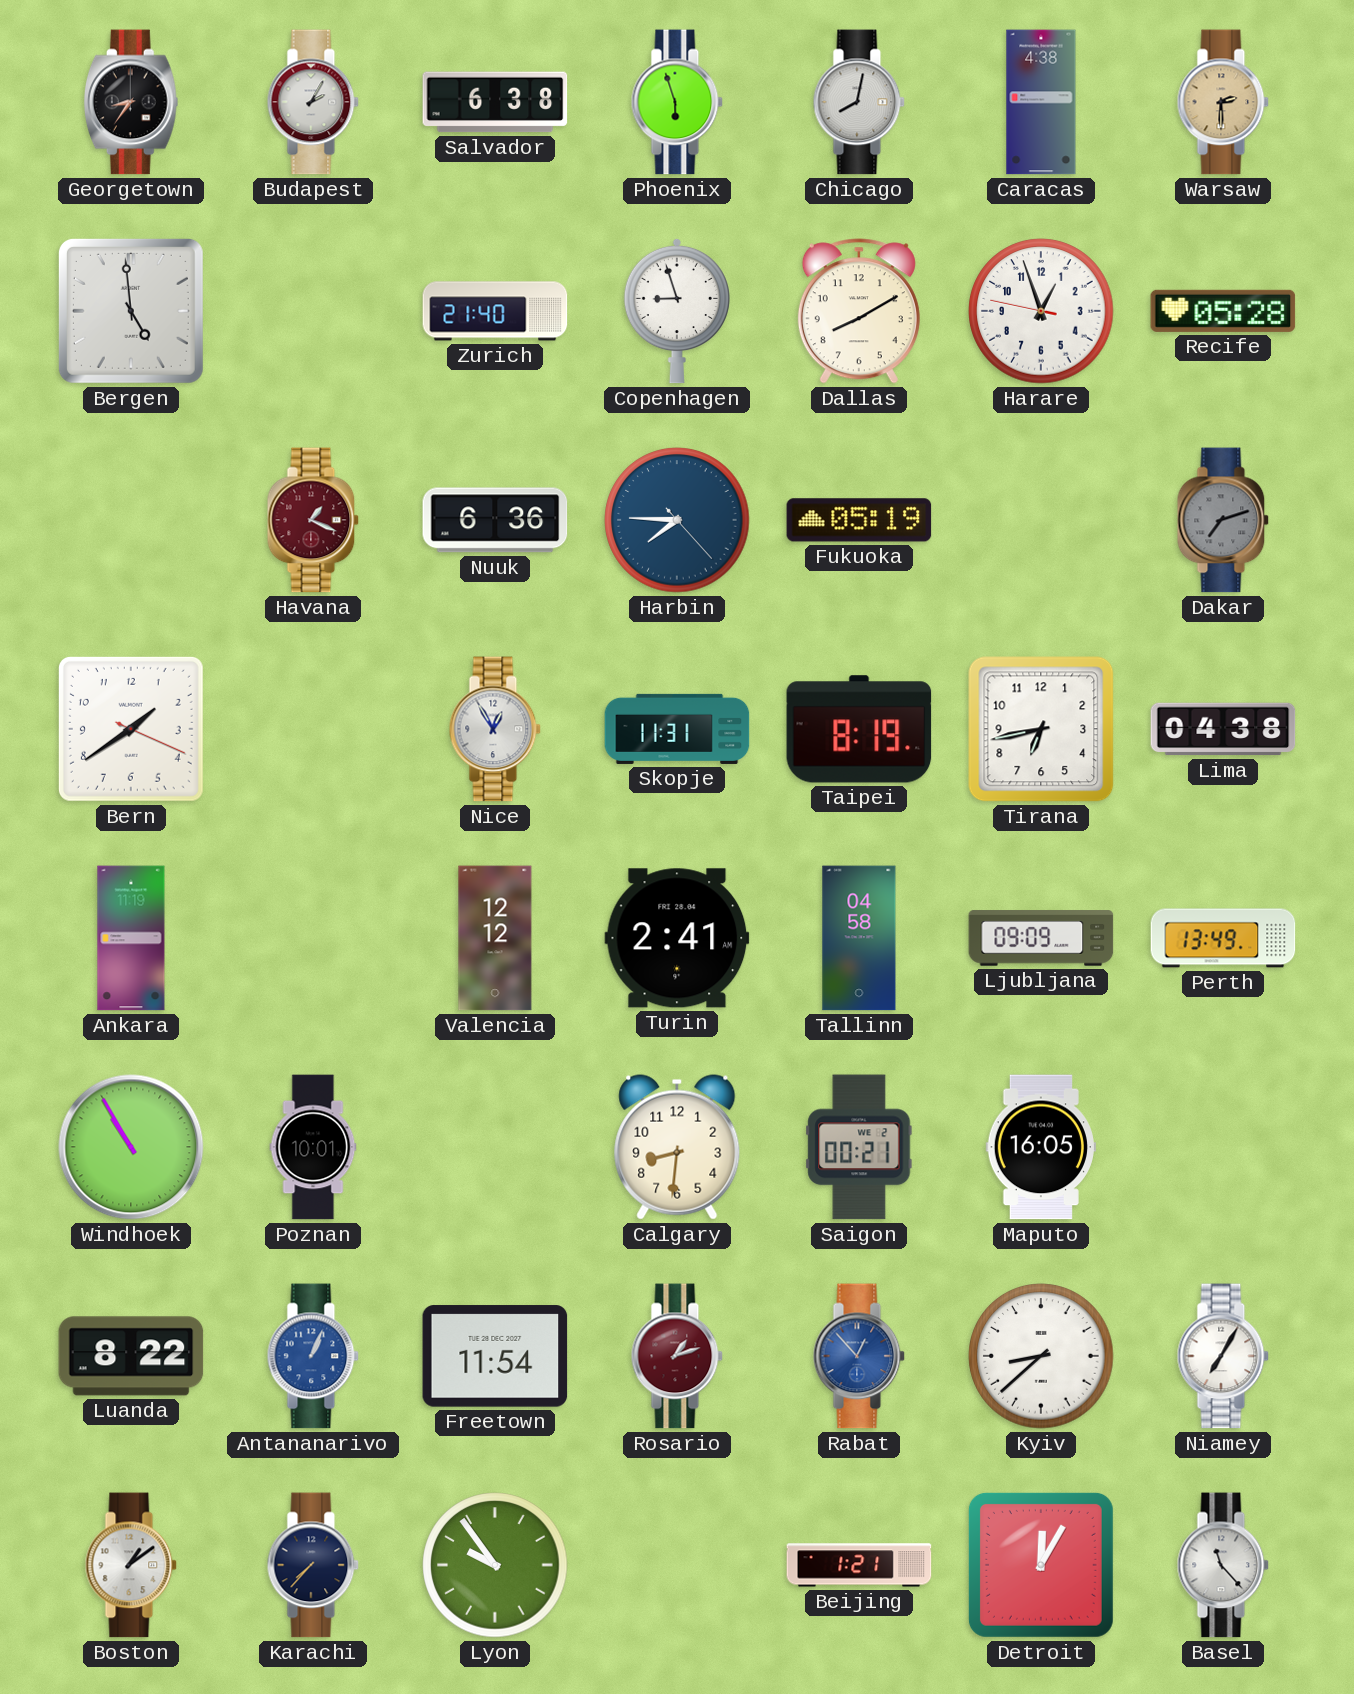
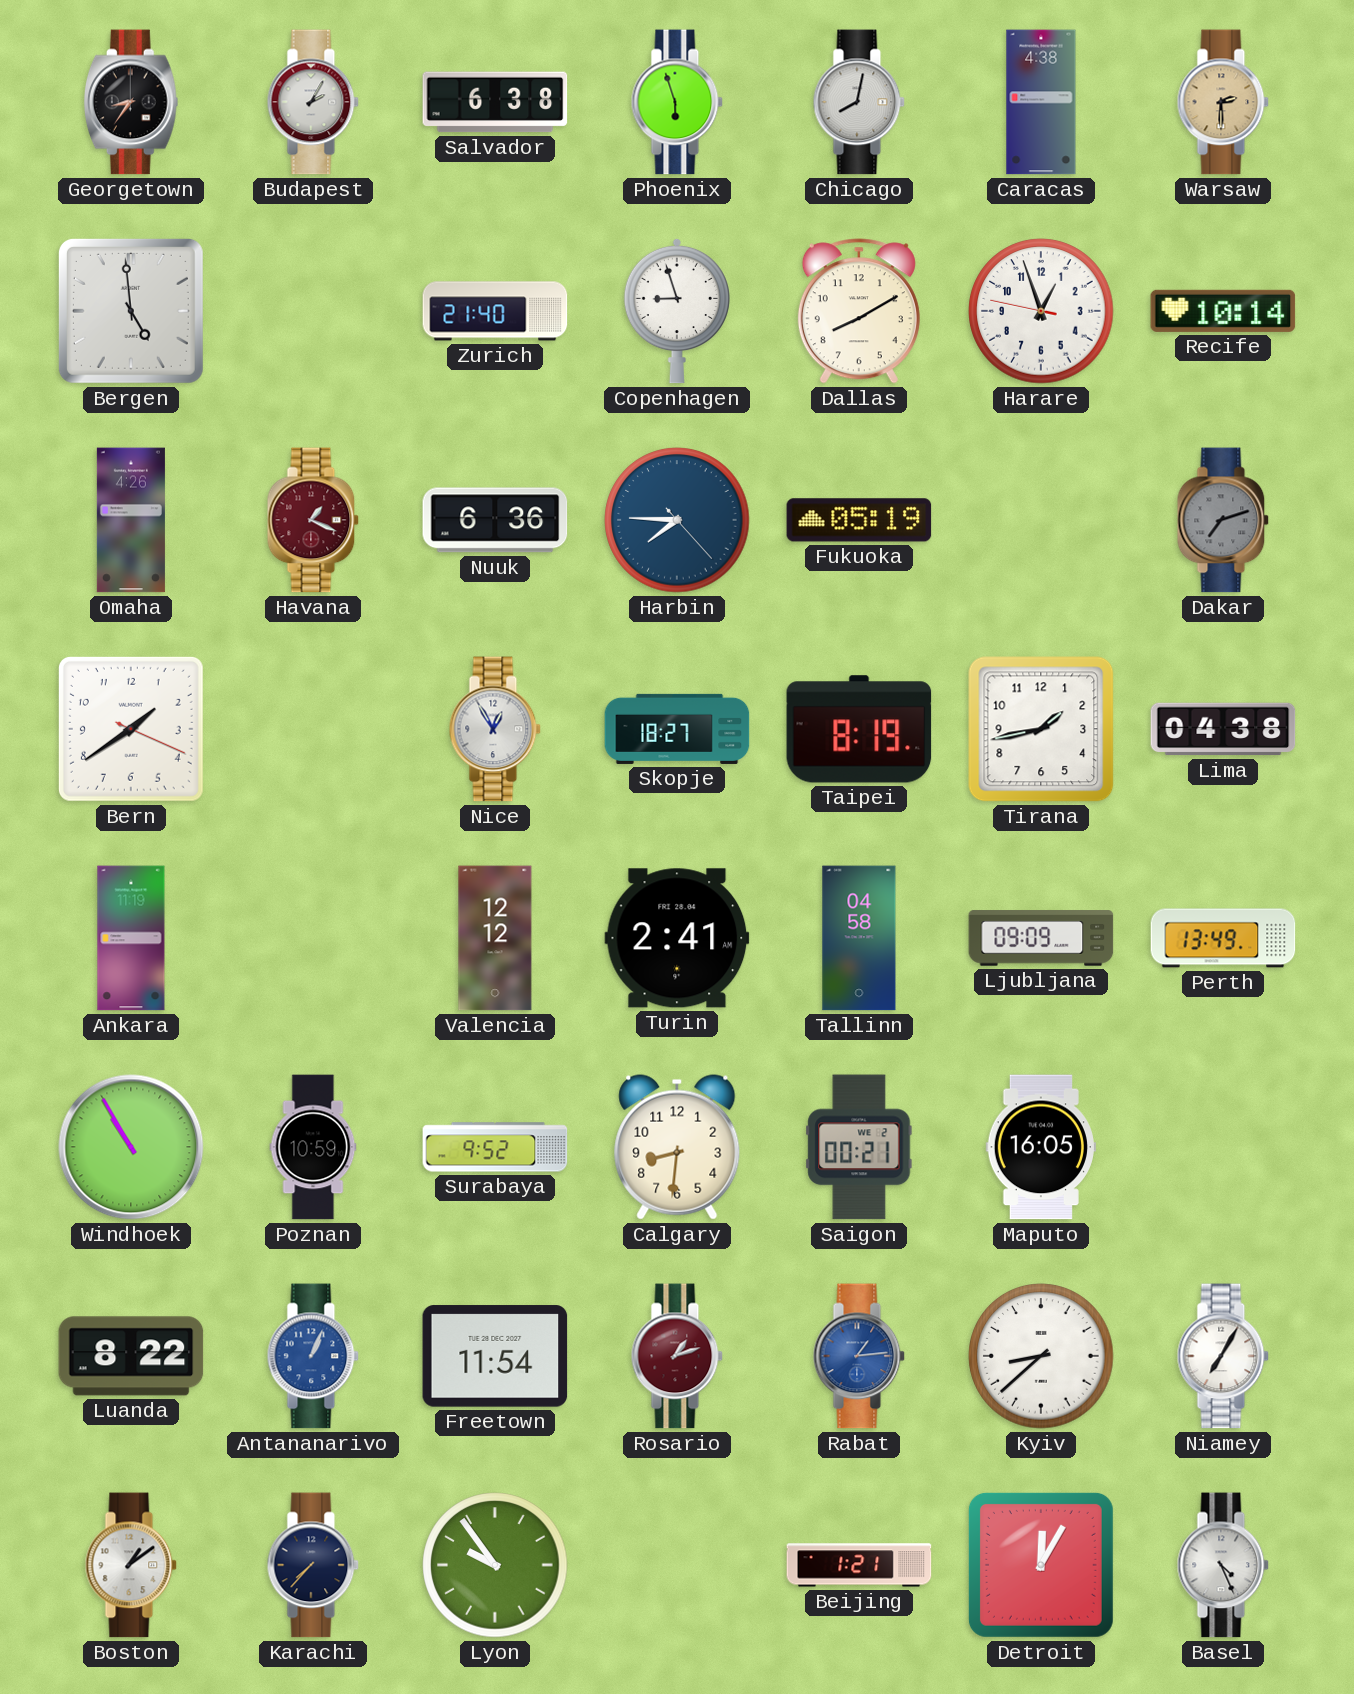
Recife: 05:28 -> 10:14
Omaha: none -> 4:26
Skopje: 11:31 -> 18:27
Tirana: 6:43 -> 1:43
Poznan: 10:01 -> 10:59
Surabaya: none -> 9:52
Rabat: 12:53 -> 1:14
Basel: 11:23 -> 4:26
